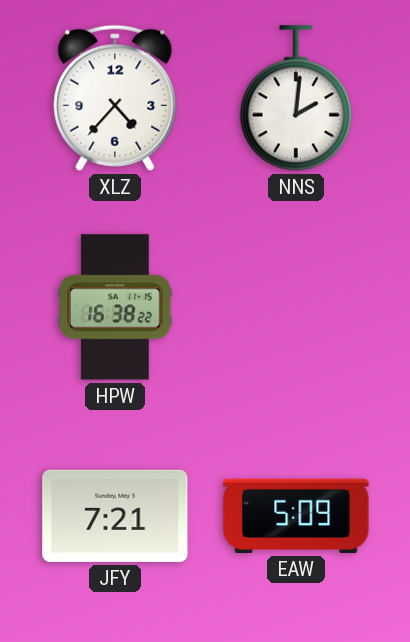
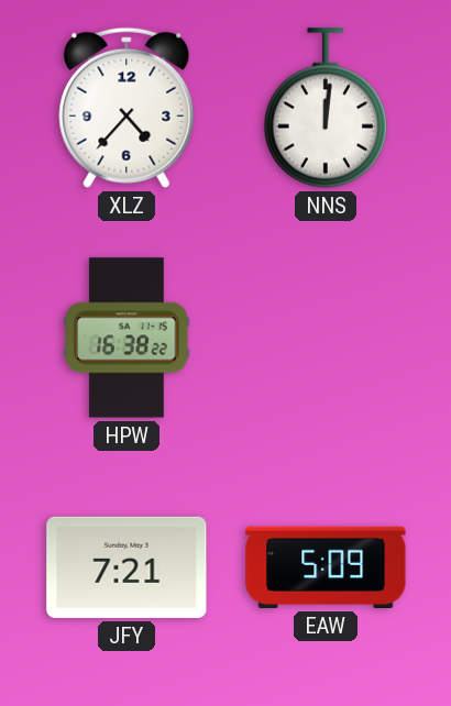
NNS: 2:01 -> 12:01
